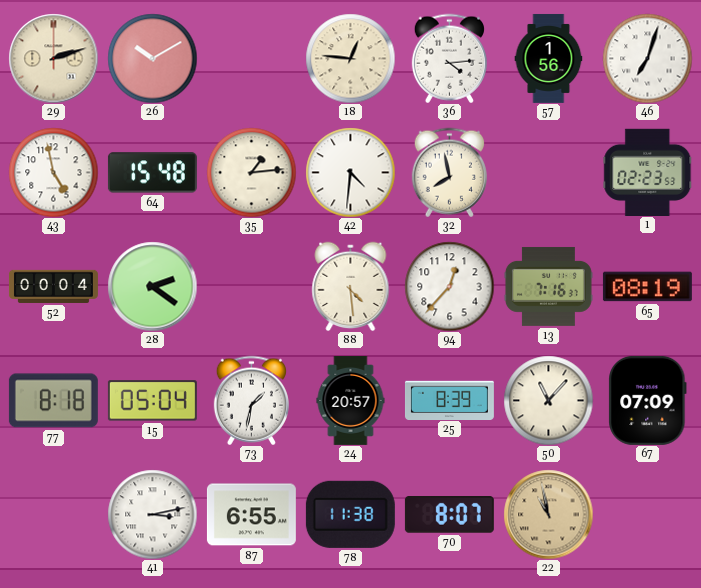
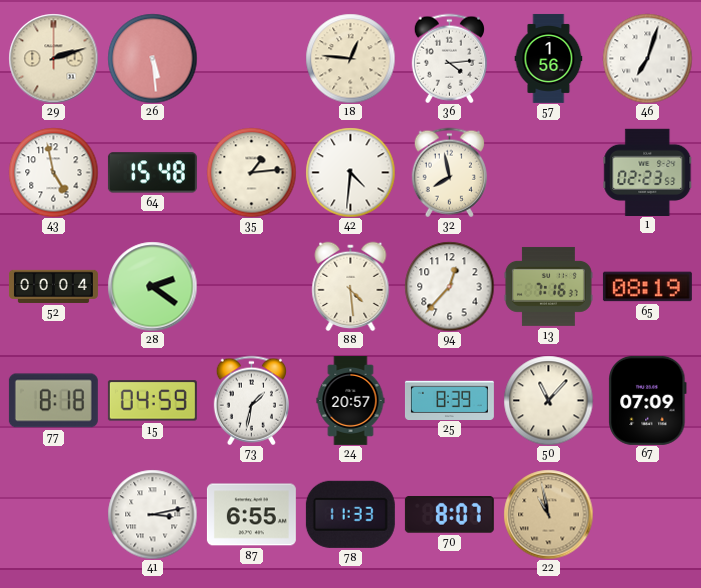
26: 10:10 -> 5:29
15: 05:04 -> 04:59
78: 11:38 -> 11:33
